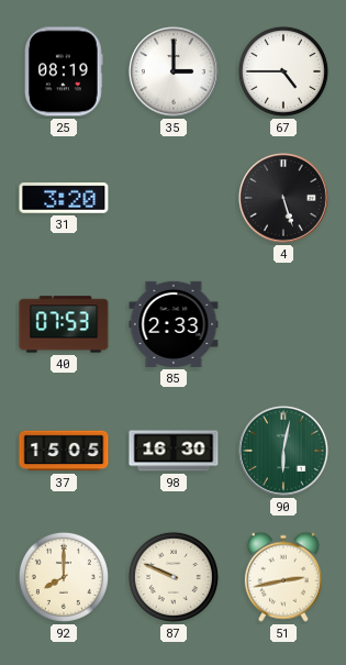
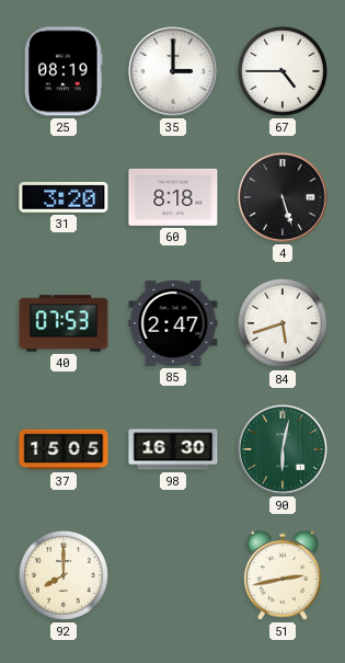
60: none -> 8:18
85: 2:33 -> 2:47
84: none -> 5:42
87: 9:49 -> none
